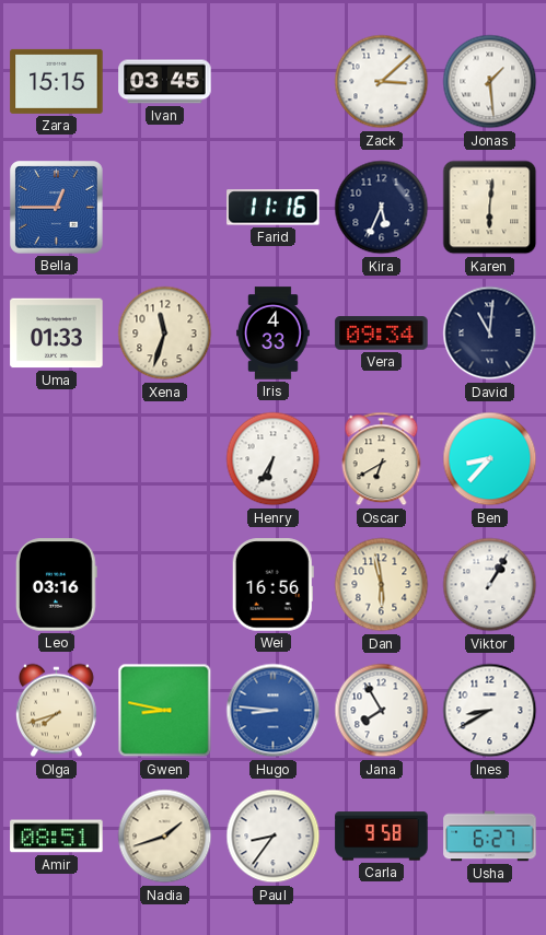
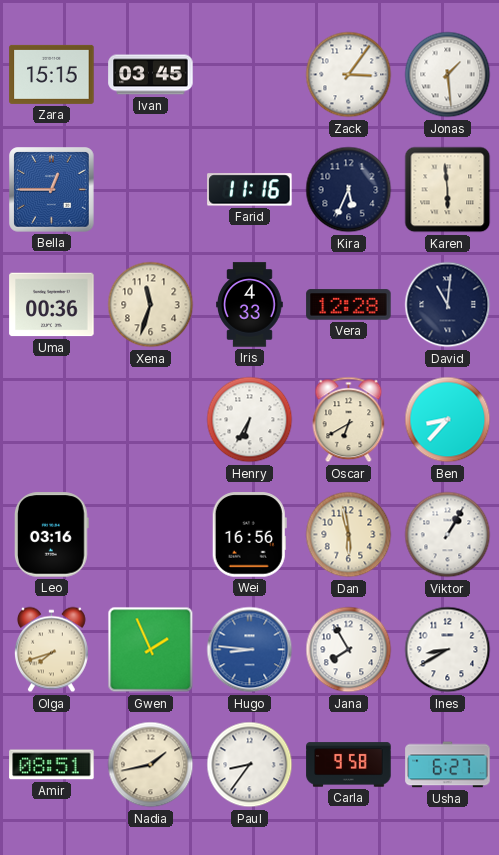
Zack: 3:08 -> 3:06
Karen: 6:01 -> 5:59
Uma: 01:33 -> 00:36
Vera: 09:34 -> 12:28
Gwen: 8:47 -> 1:56
Nadia: 1:42 -> 1:43
